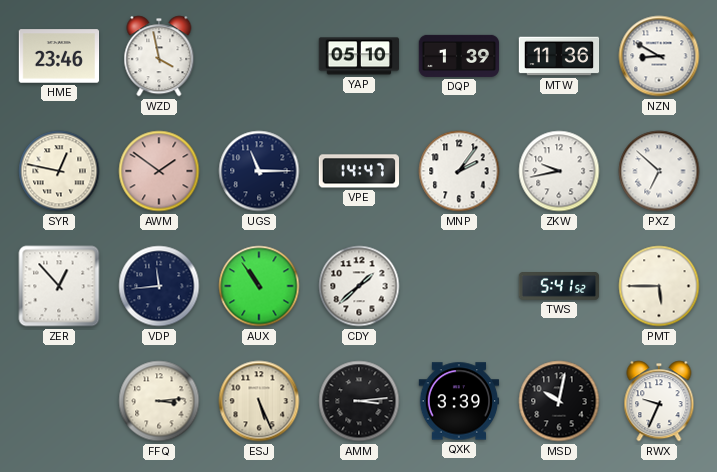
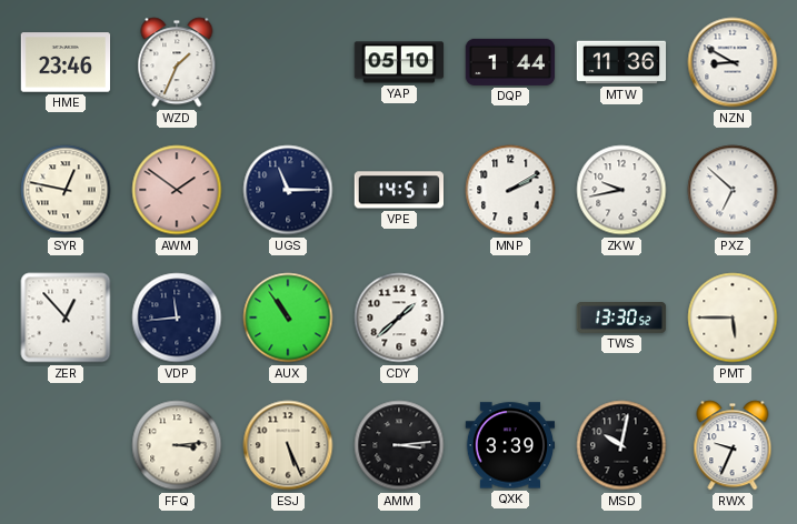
WZD: 3:58 -> 1:34
DQP: 1:39 -> 1:44
VPE: 14:47 -> 14:51
MNP: 2:06 -> 2:10
TWS: 5:41 -> 13:30
